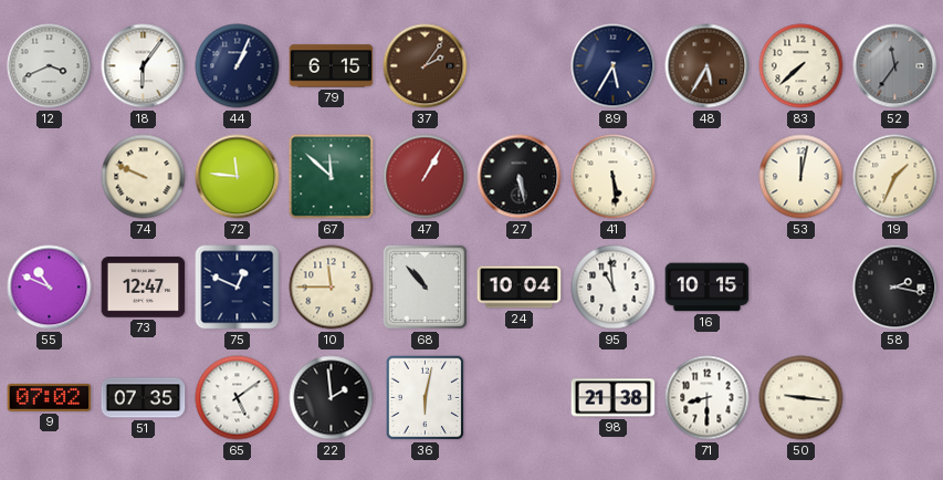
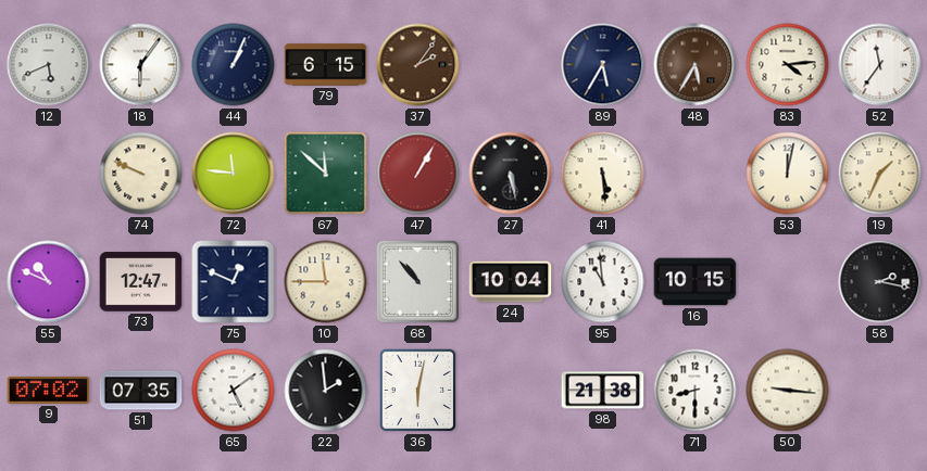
12: 3:41 -> 5:41
83: 7:38 -> 4:14
52 dial: grey -> white
